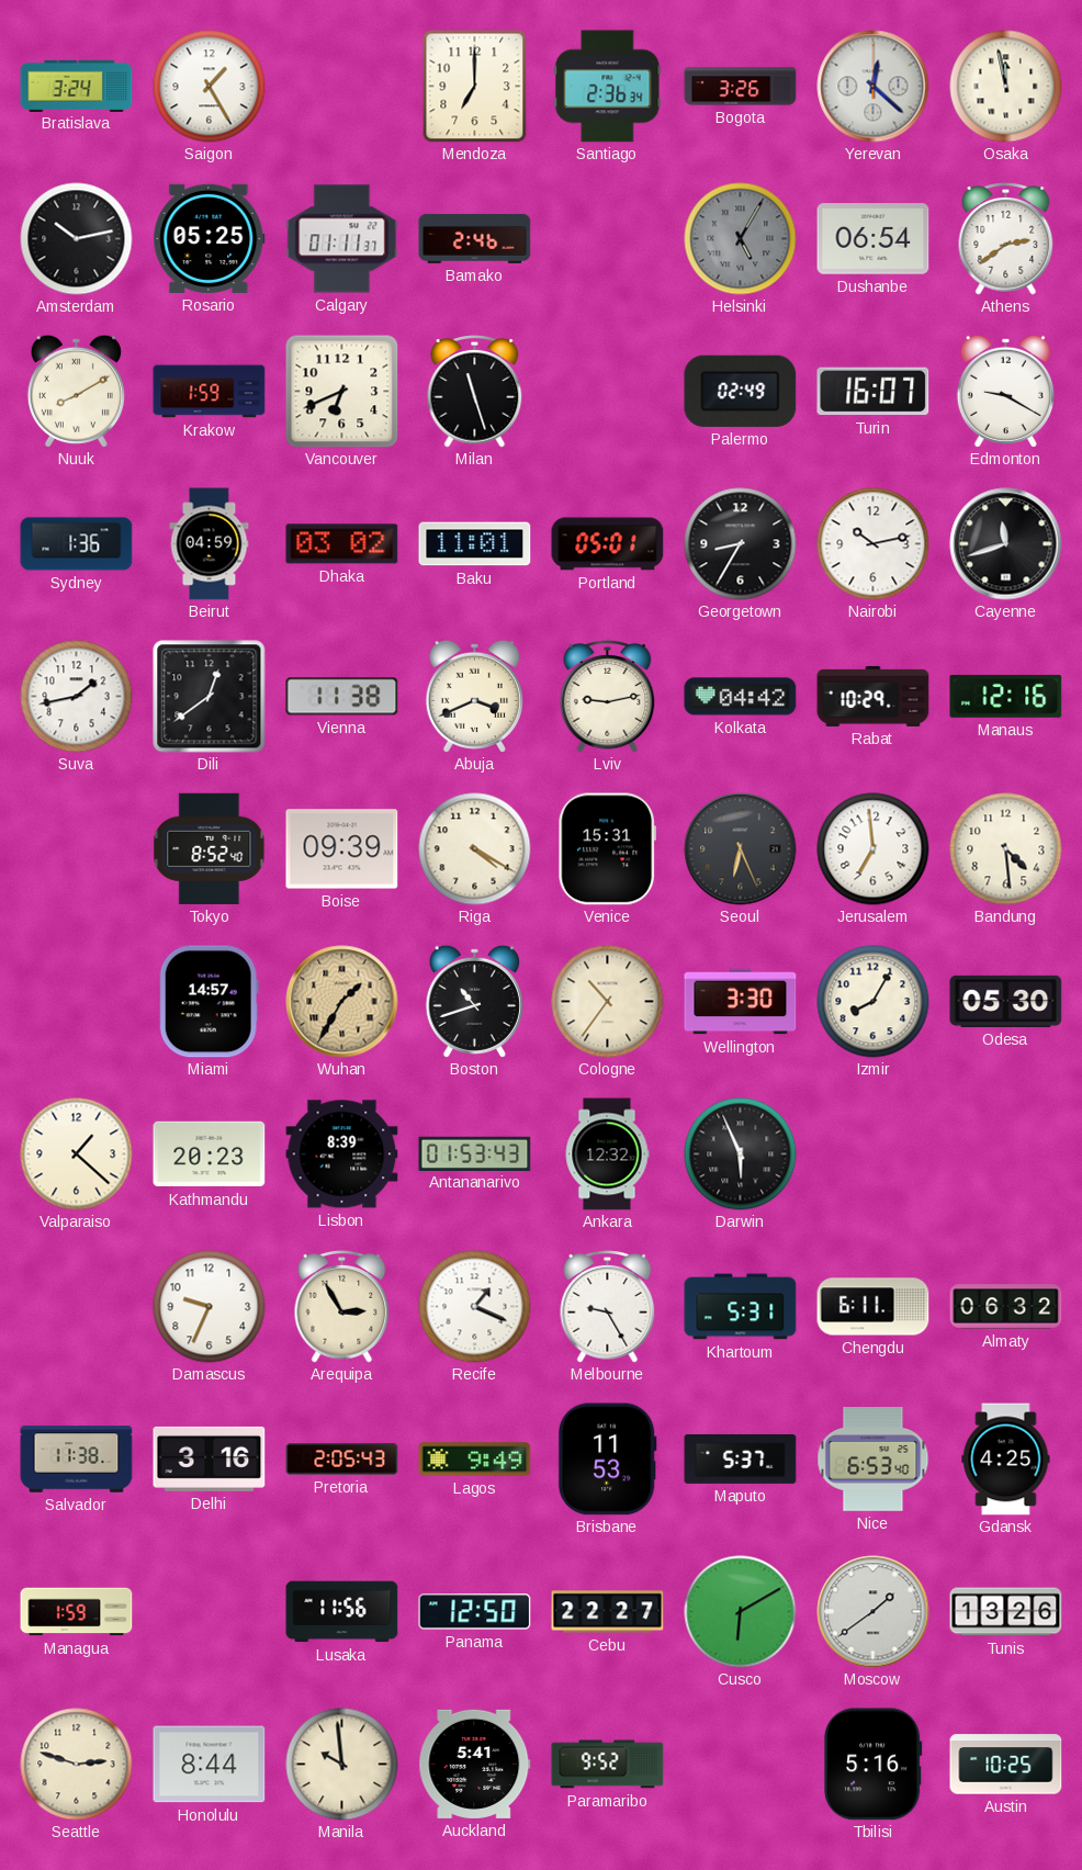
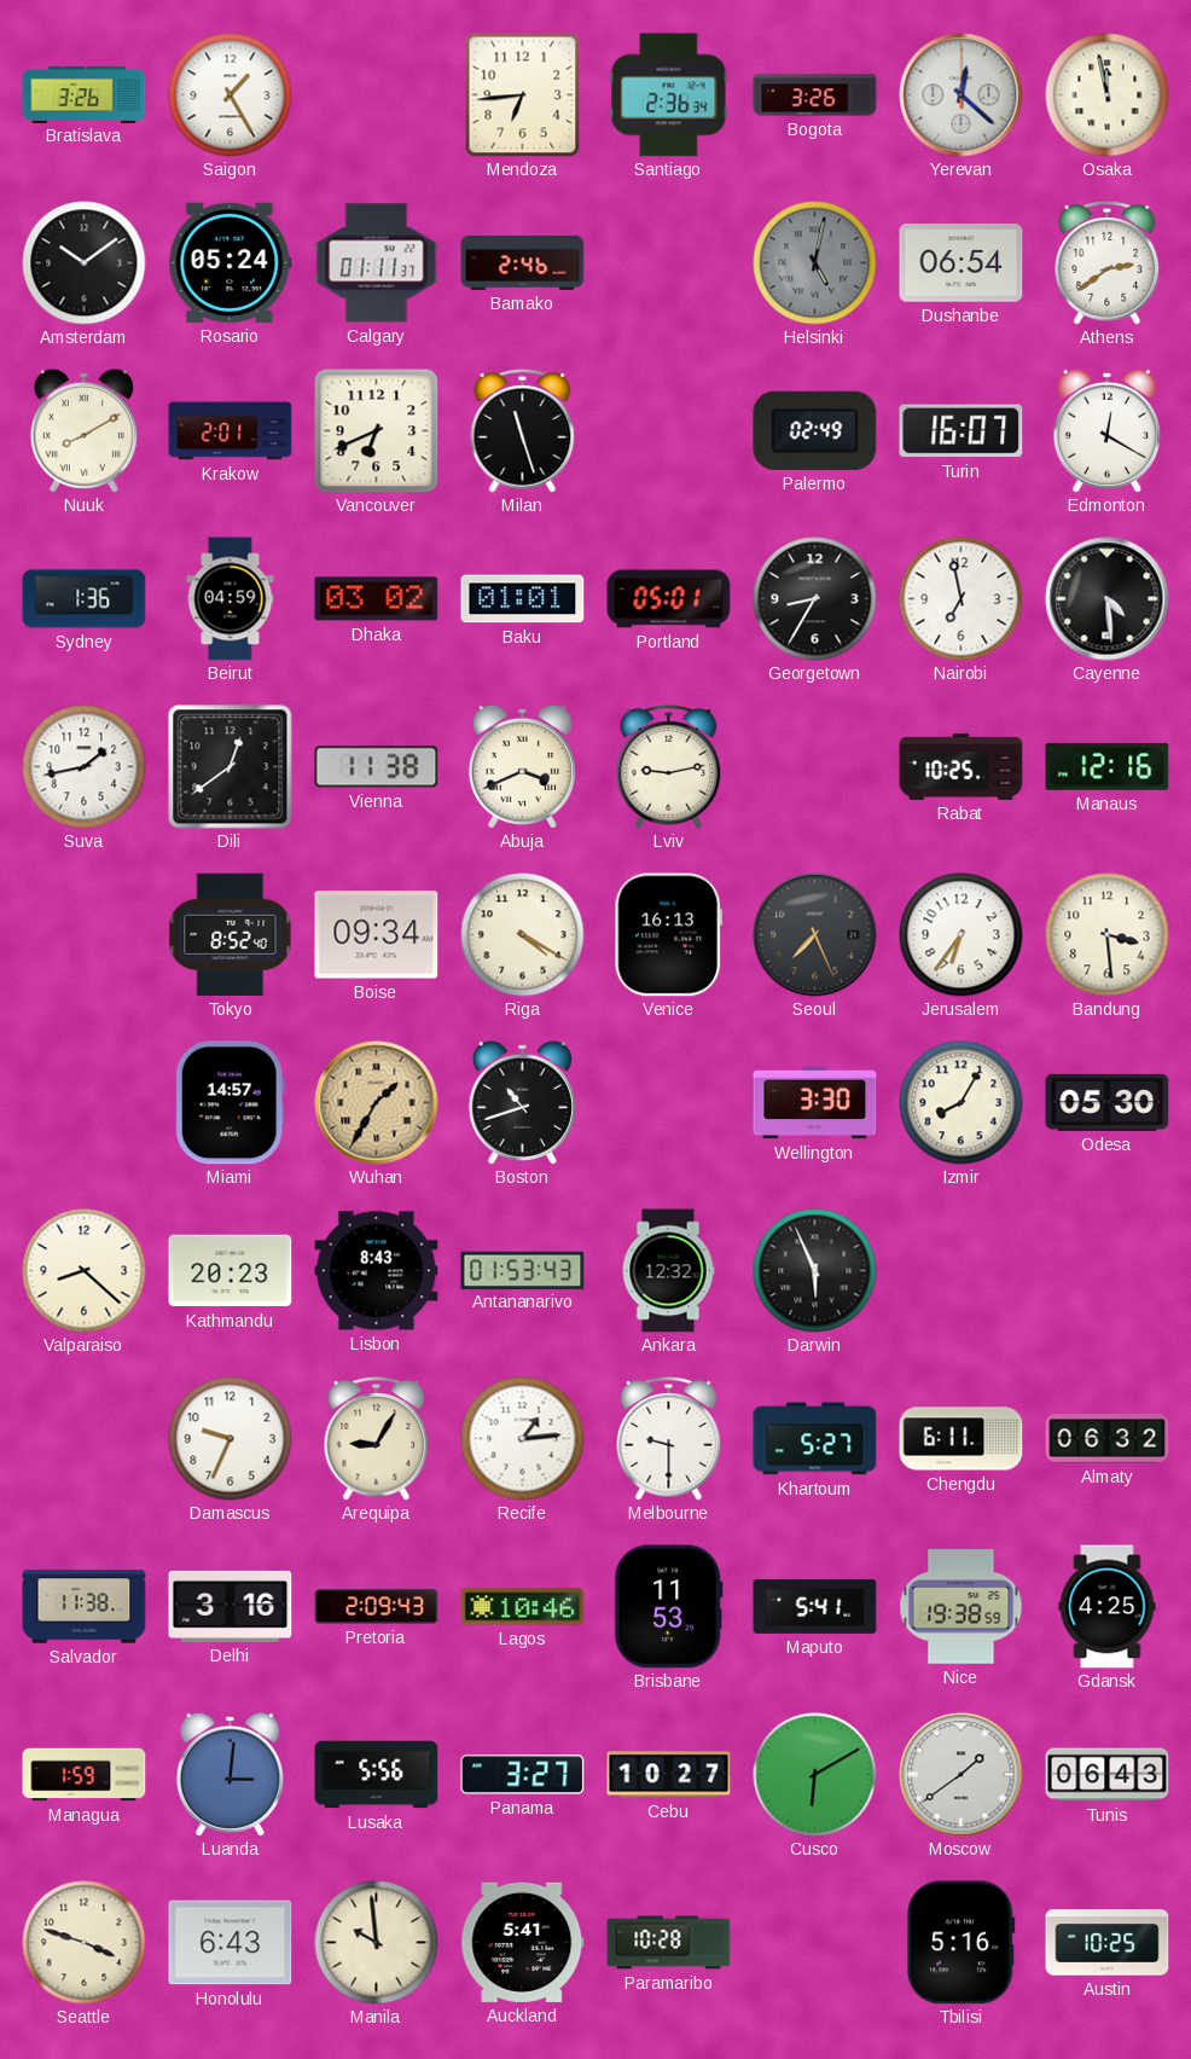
Bratislava: 3:24 -> 3:26
Mendoza: 7:00 -> 6:44
Amsterdam: 10:13 -> 10:09
Rosario: 05:25 -> 05:24
Helsinki: 5:05 -> 5:02
Krakow: 1:59 -> 2:01
Edmonton: 9:20 -> 12:20
Baku: 11:01 -> 01:01
Nairobi: 10:13 -> 6:58
Cayenne: 11:42 -> 4:29
Kolkata: 04:42 -> none
Rabat: 10:29 -> 10:25
Boise: 09:39 -> 09:34
Venice: 15:31 -> 16:13
Seoul: 6:26 -> 7:26
Jerusalem: 6:59 -> 6:36
Bandung: 4:29 -> 3:29
Cologne: 10:36 -> none
Valparaiso: 1:22 -> 8:22
Lisbon: 8:39 -> 8:43
Arequipa: 2:55 -> 9:05
Recife: 1:19 -> 1:14
Melbourne: 9:25 -> 9:30
Khartoum: 5:31 -> 5:27
Pretoria: 2:05 -> 2:09
Lagos: 9:49 -> 10:46
Maputo: 5:37 -> 5:41
Nice: 6:53 -> 19:38
Luanda: none -> 3:01
Lusaka: 11:56 -> 5:56
Panama: 12:50 -> 3:27
Cebu: 22:27 -> 10:27
Tunis: 13:26 -> 06:43
Seattle: 2:48 -> 3:48
Honolulu: 8:44 -> 6:43
Paramaribo: 9:52 -> 10:28
